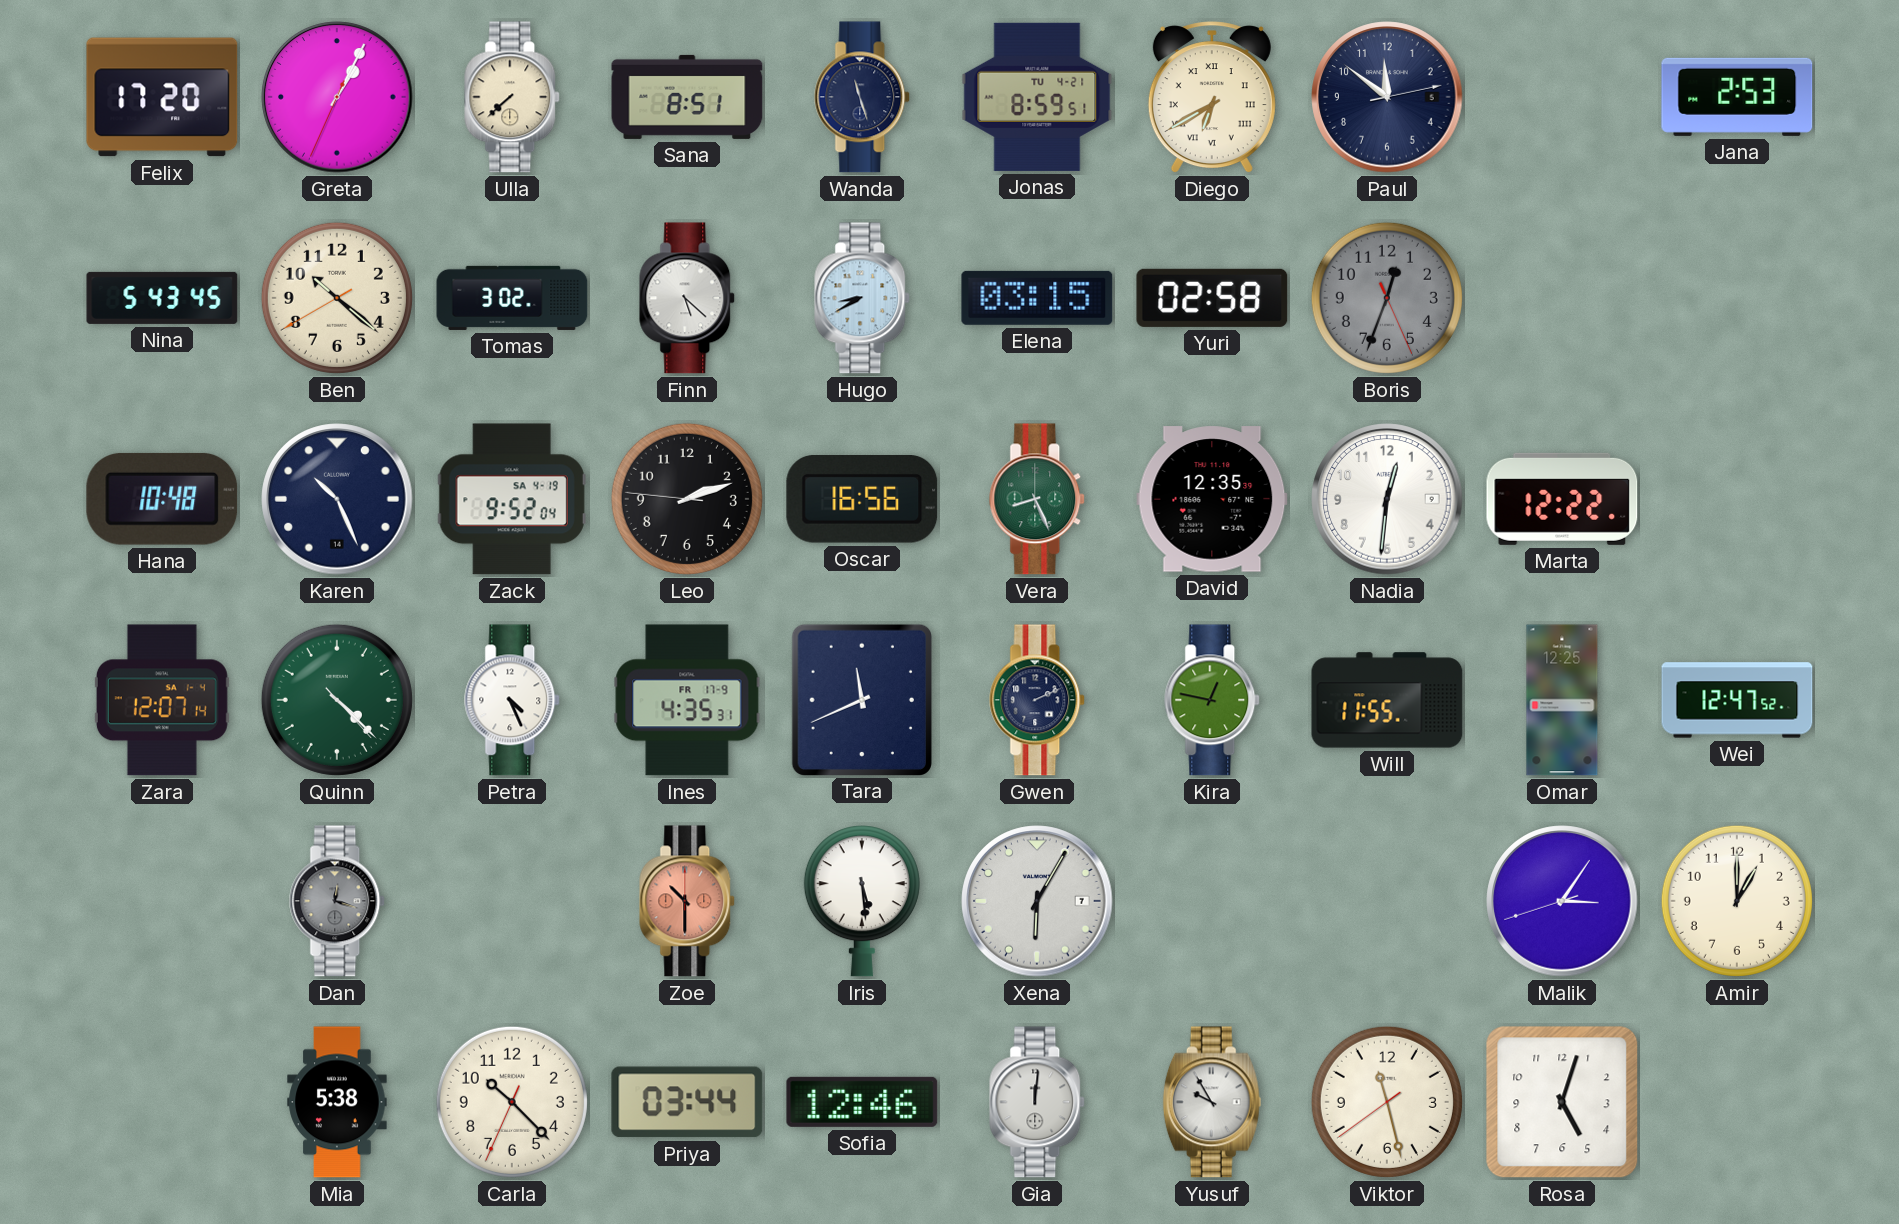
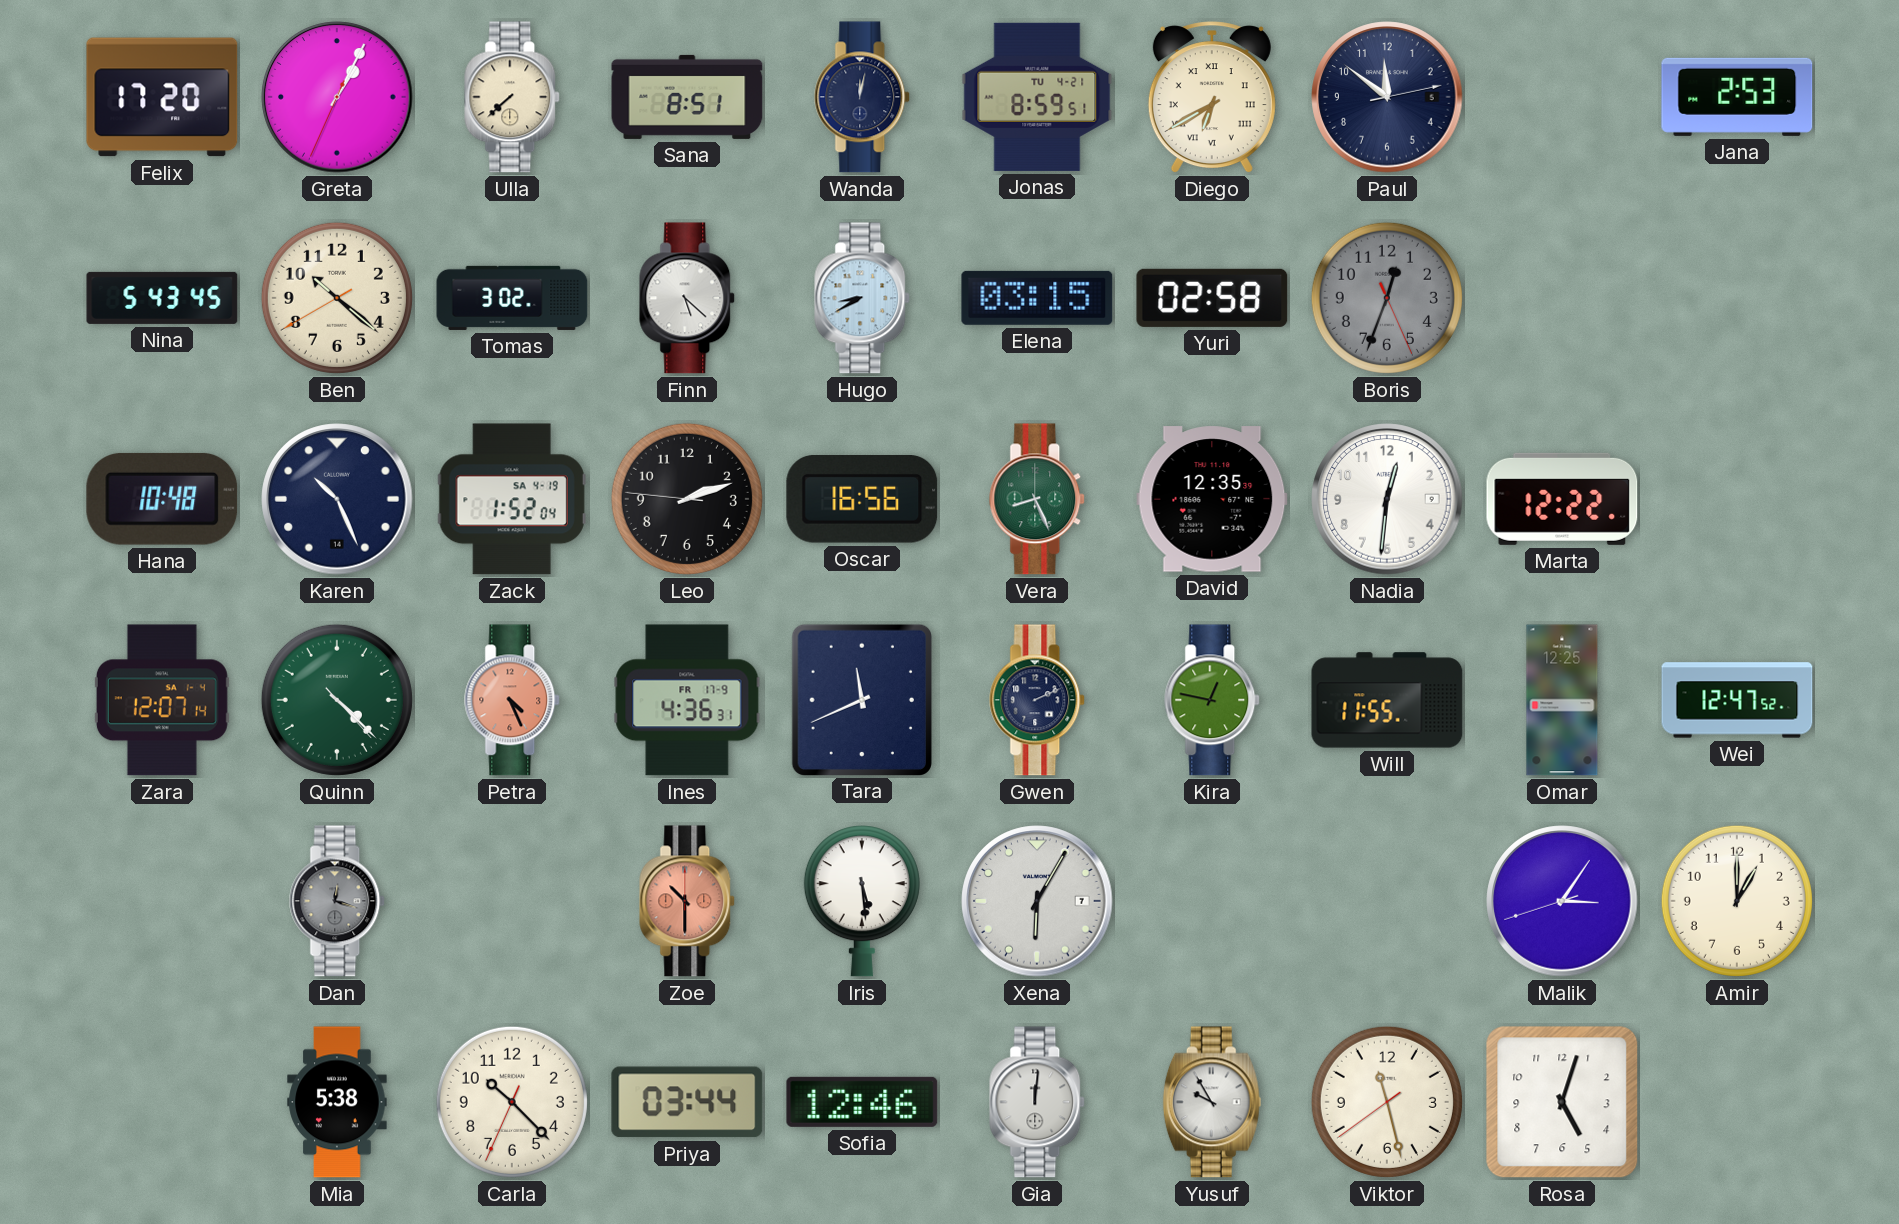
Wanda: 11:27 -> 12:02
Zack: 9:52 -> 1:52
Petra dial: white -> salmon
Ines: 4:35 -> 4:36
